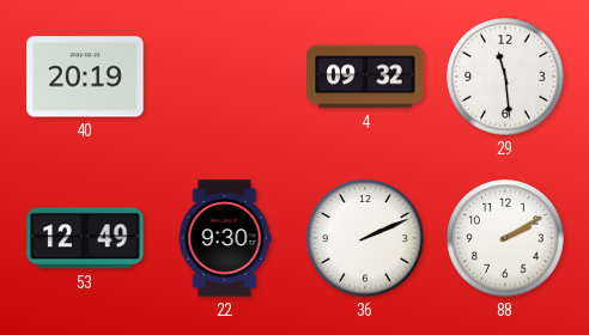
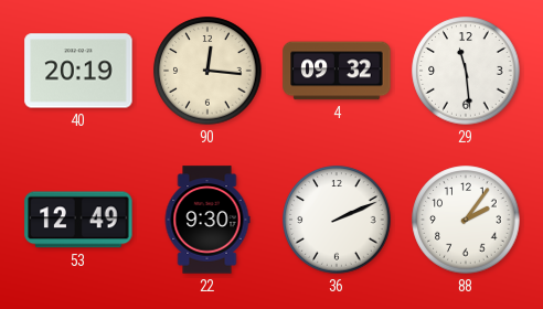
90: none -> 12:16
88: 2:10 -> 2:06
